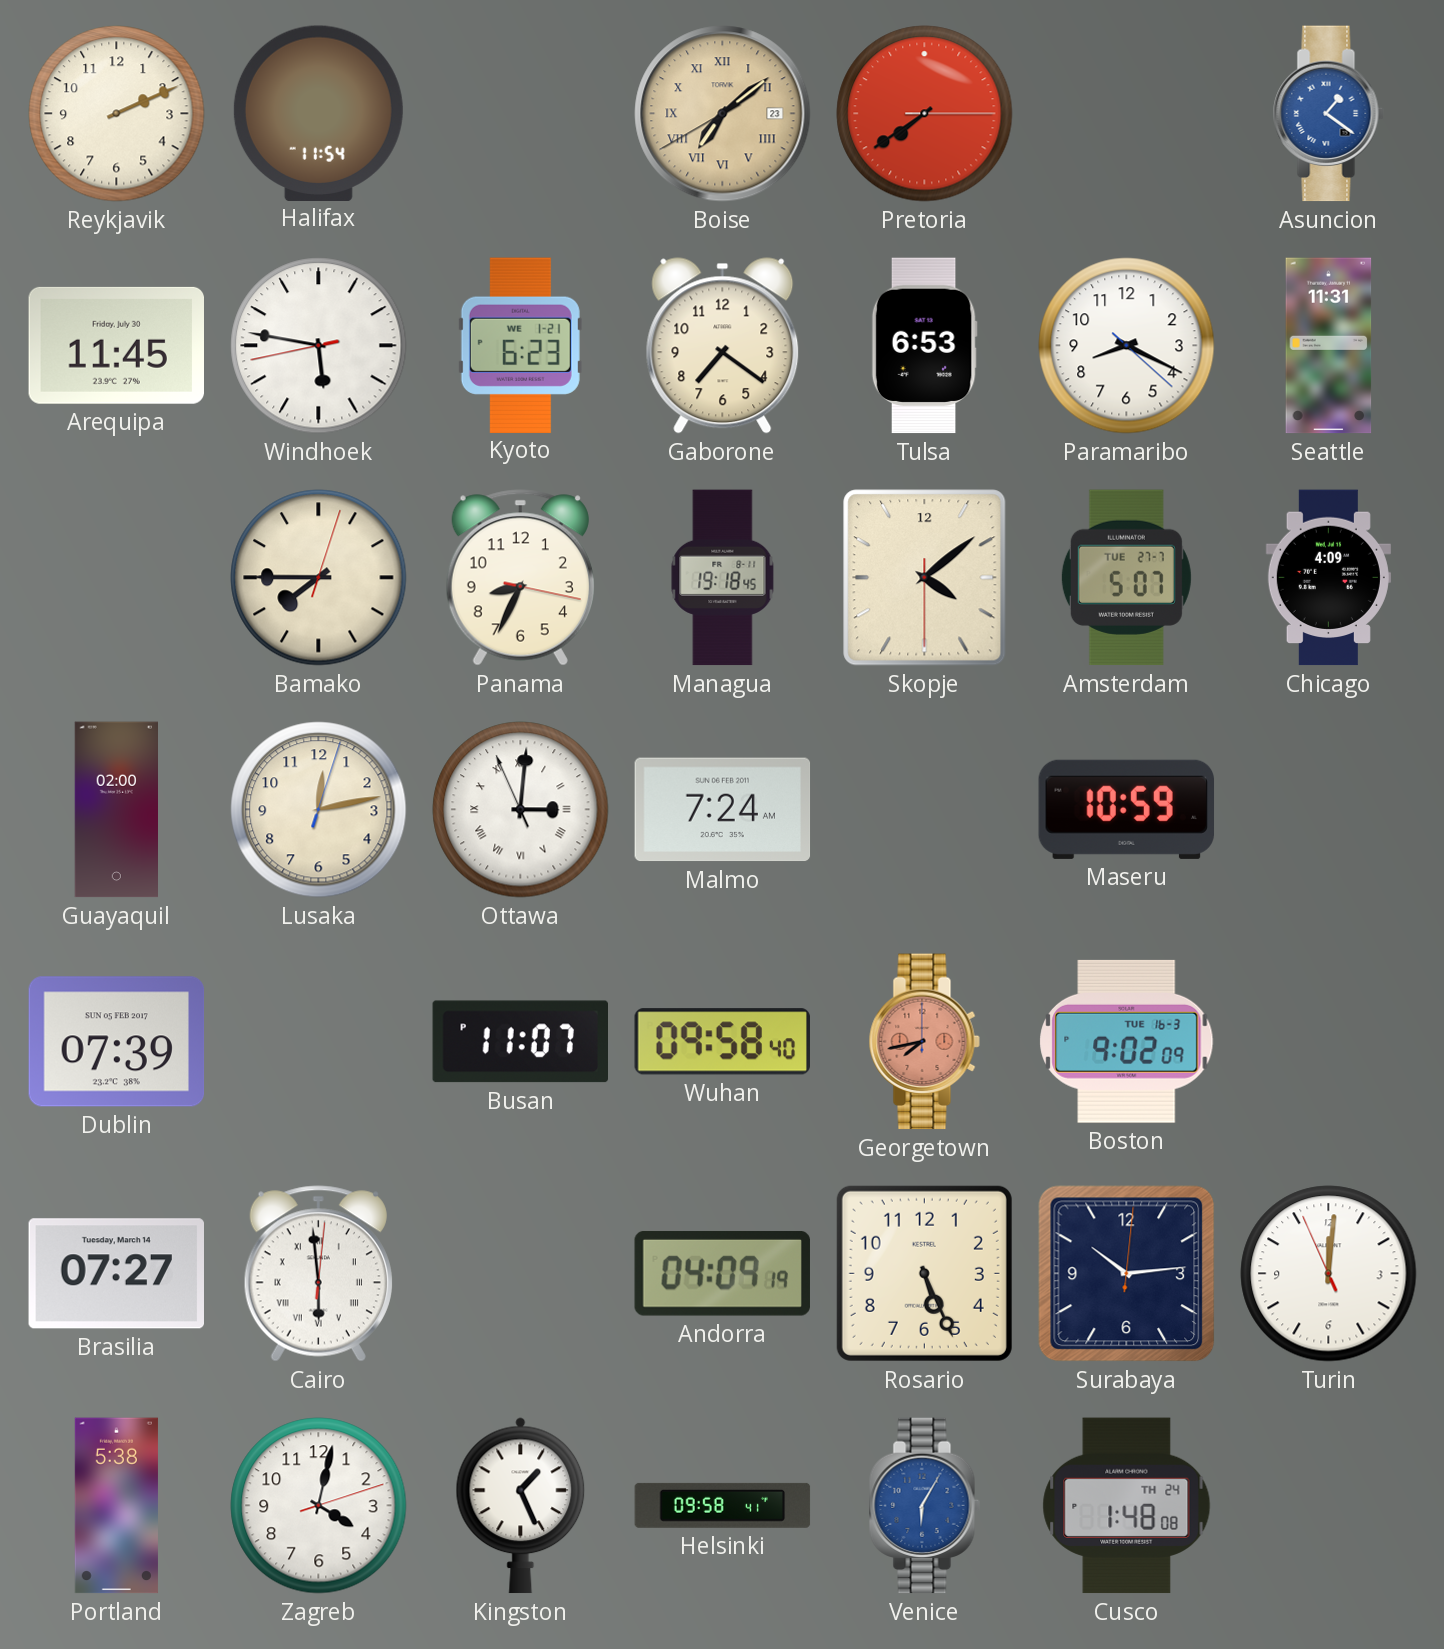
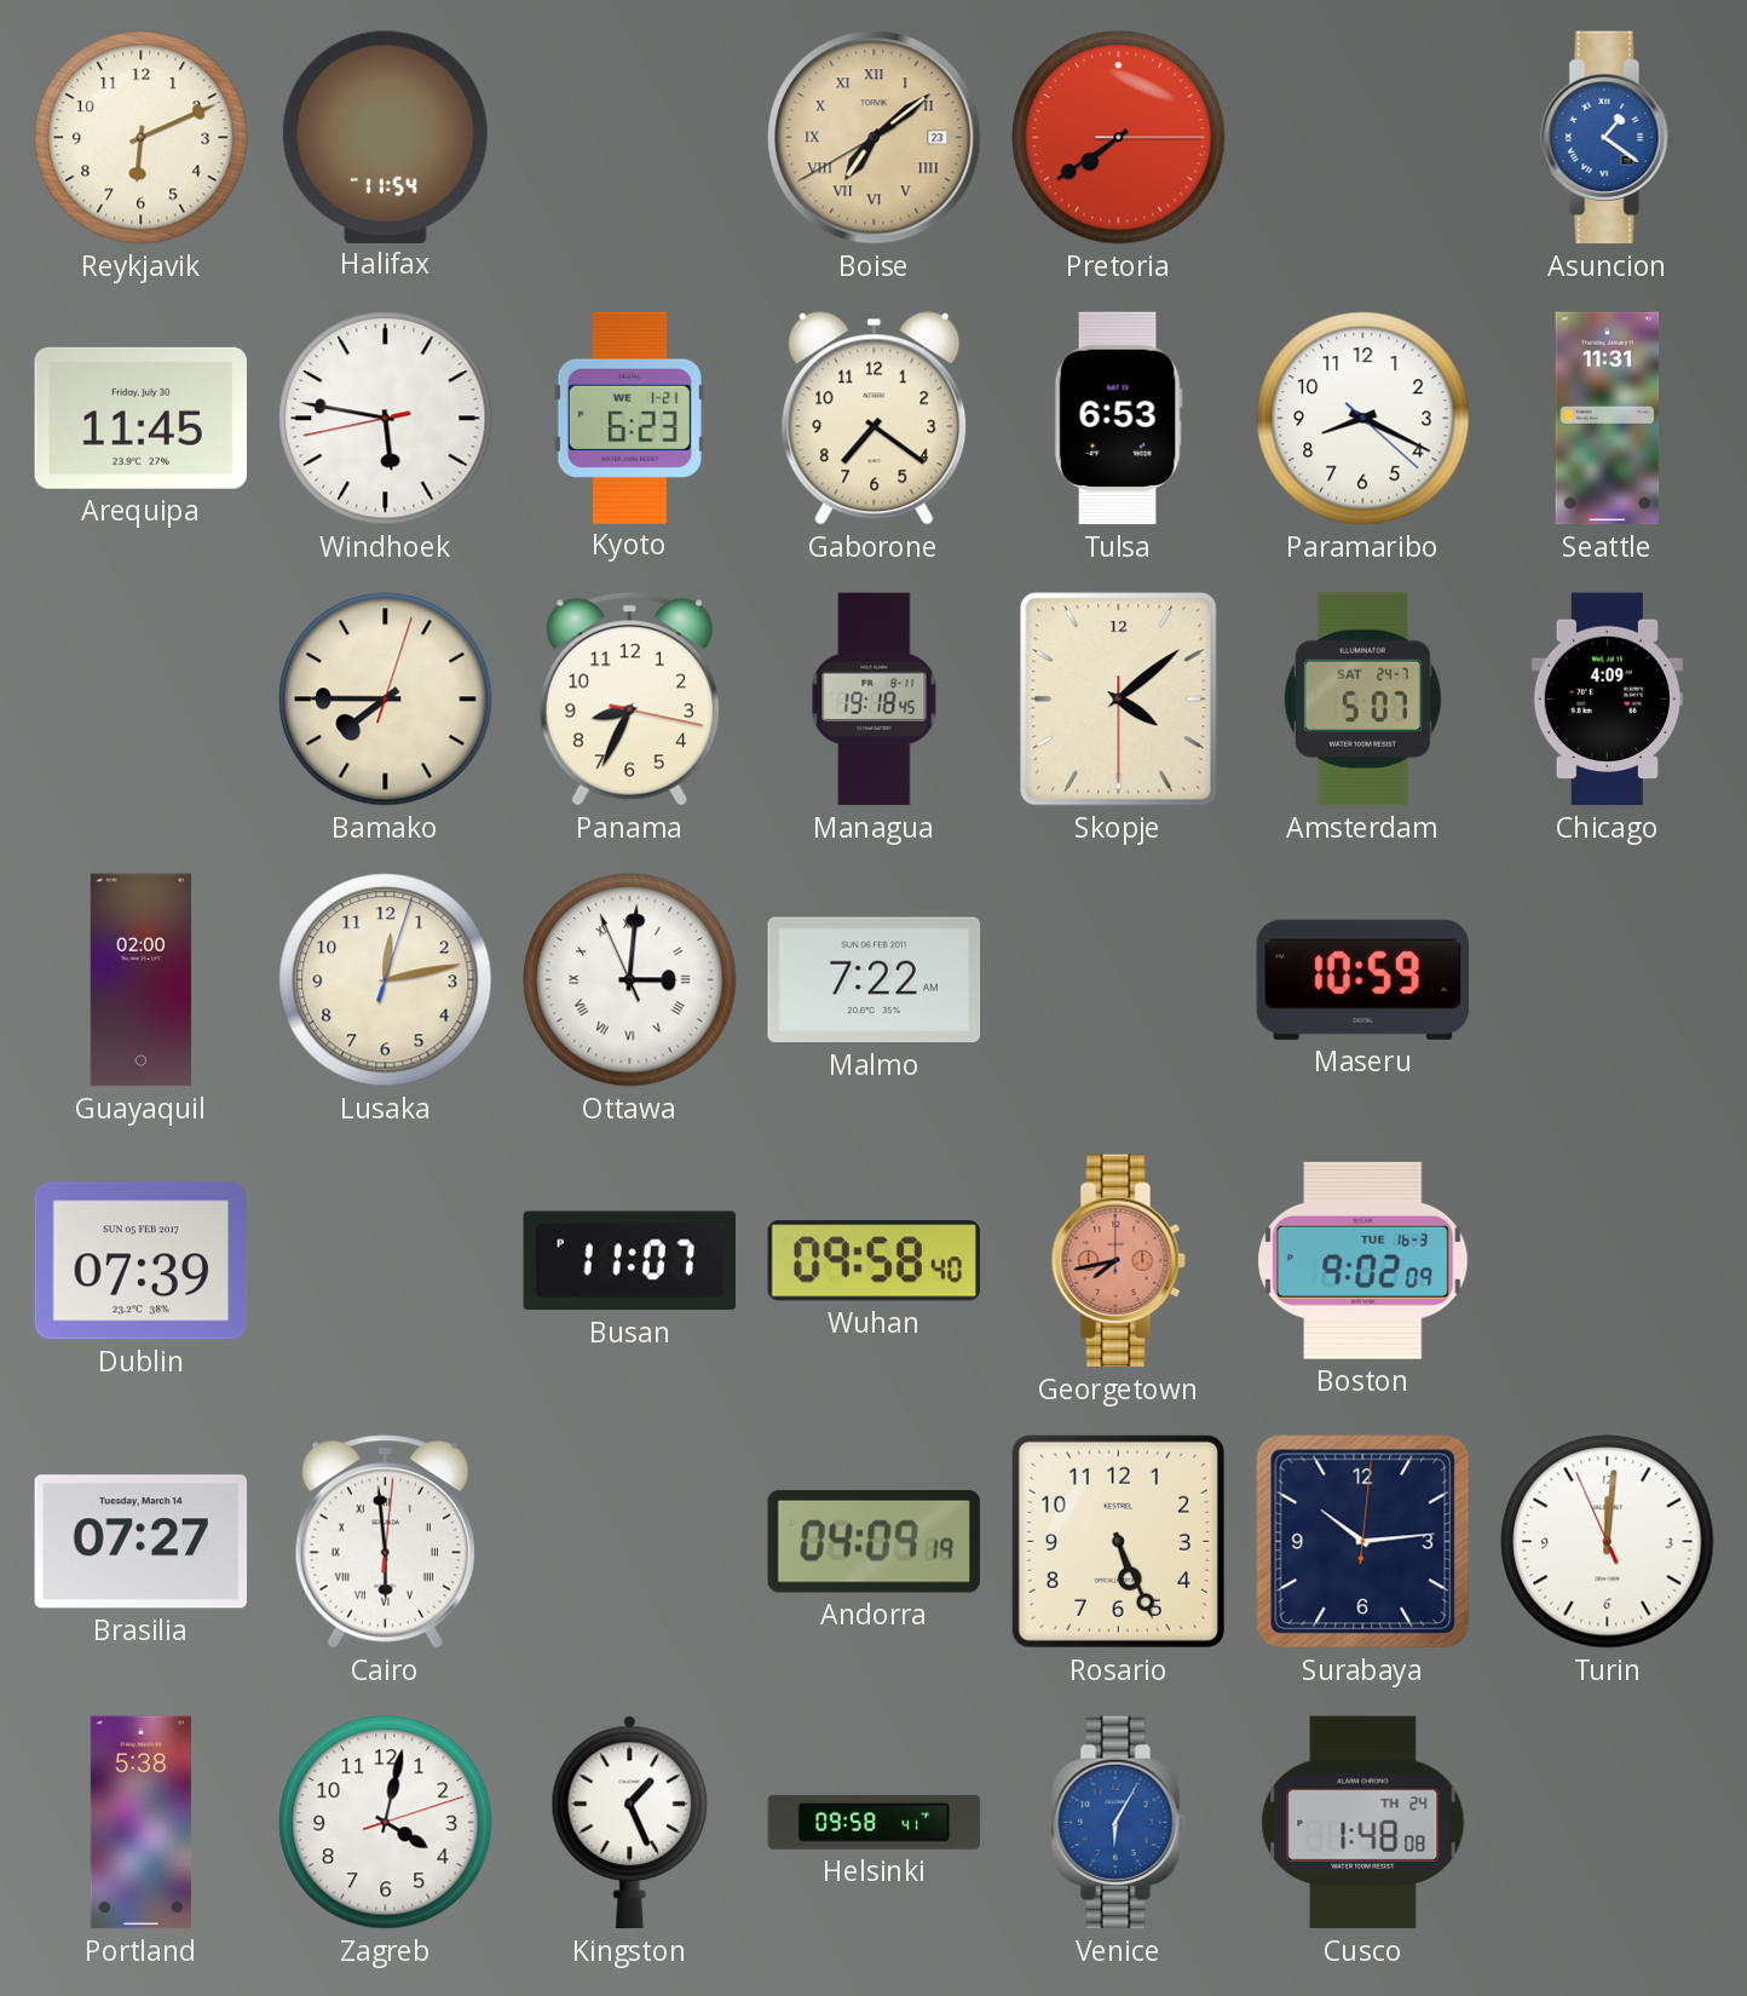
Reykjavik: 2:11 -> 6:11
Amsterdam date: TUE 27-7 -> SAT 24-7
Malmo: 7:24 -> 7:22
